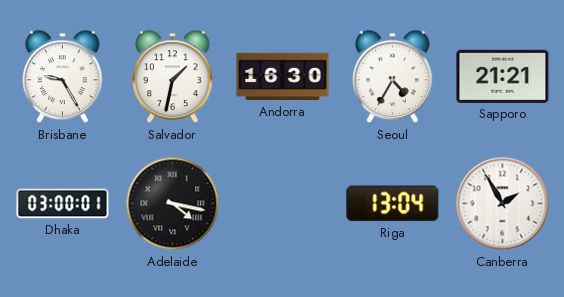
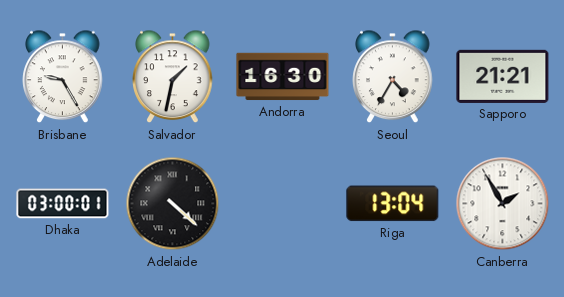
Adelaide: 4:17 -> 4:22
